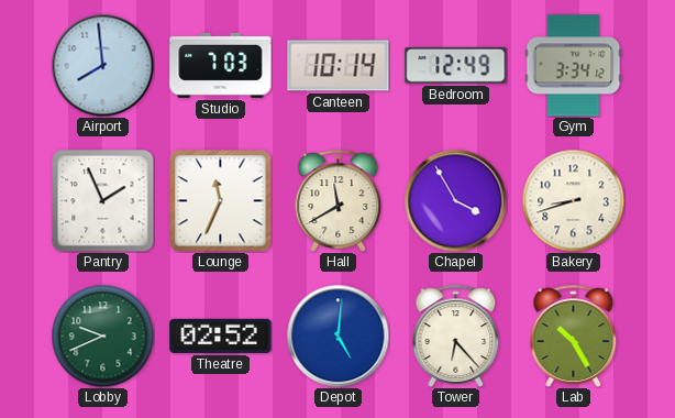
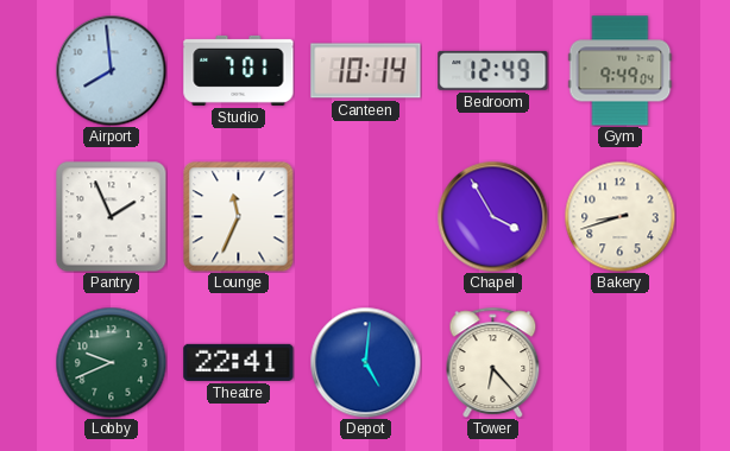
Studio: 7:03 -> 7:01
Gym: 3:34 -> 9:49
Hall: 11:40 -> none
Theatre: 02:52 -> 22:41
Lab: 10:25 -> none
